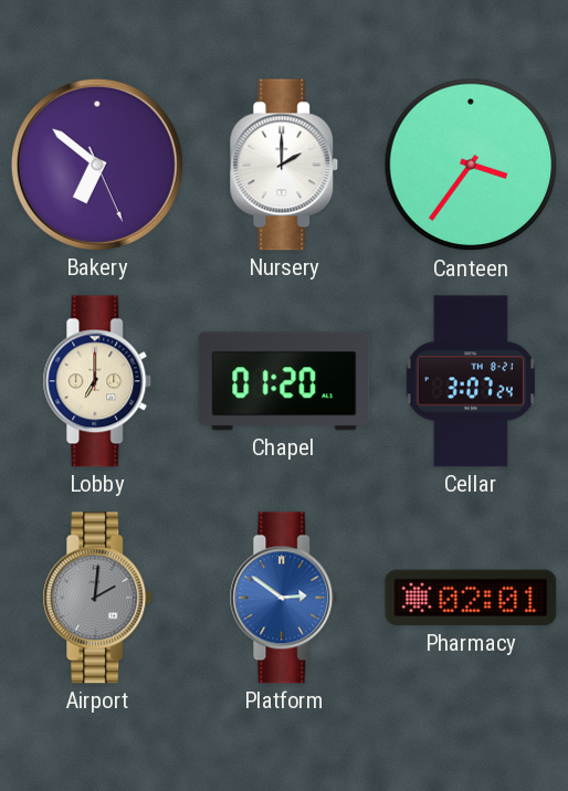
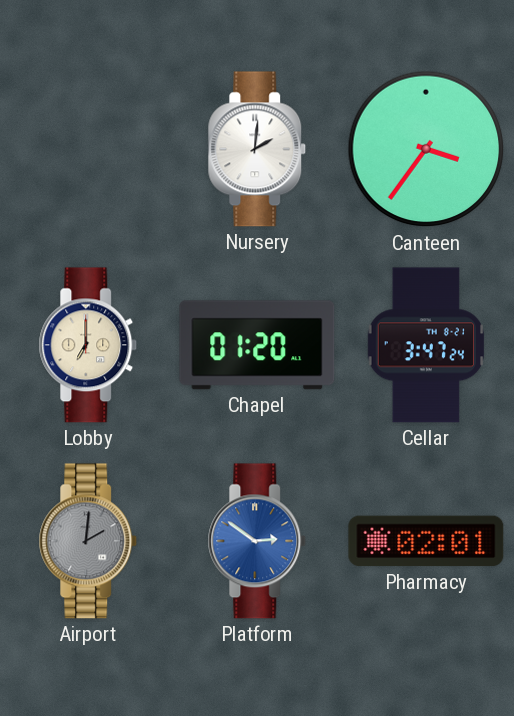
Bakery: 6:51 -> none
Nursery: 2:00 -> 2:01
Cellar: 3:07 -> 3:47
